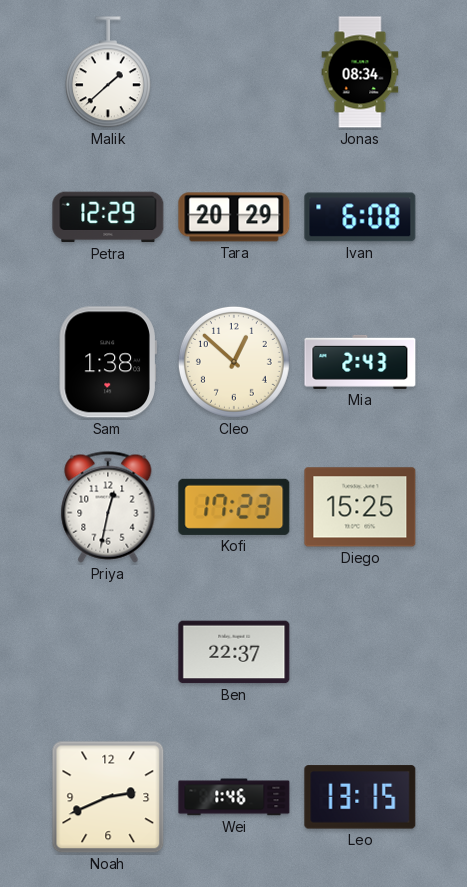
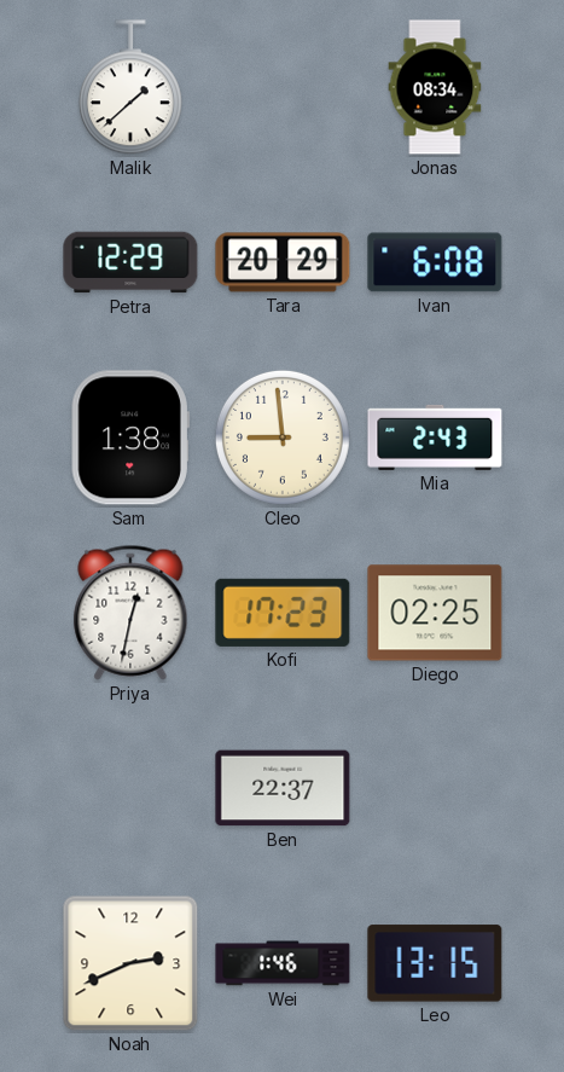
Cleo: 12:52 -> 8:59
Diego: 15:25 -> 02:25
